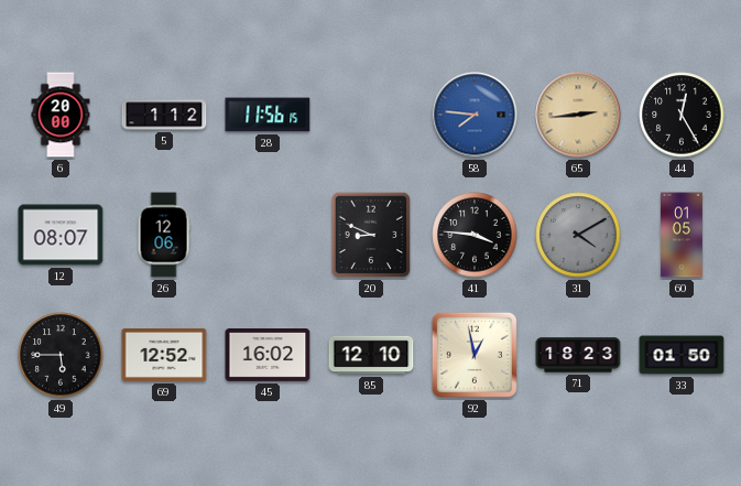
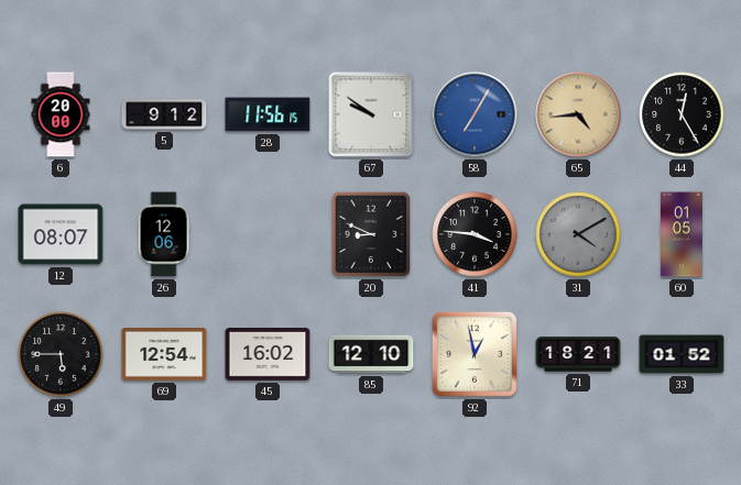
5: 1:12 -> 9:12
67: none -> 9:51
58: 7:46 -> 7:05
65: 2:44 -> 4:44
69: 12:52 -> 12:54
71: 18:23 -> 18:21
33: 01:50 -> 01:52
